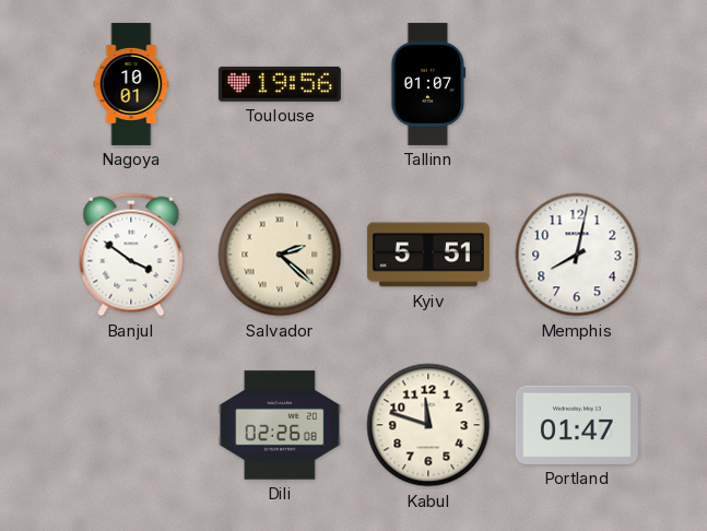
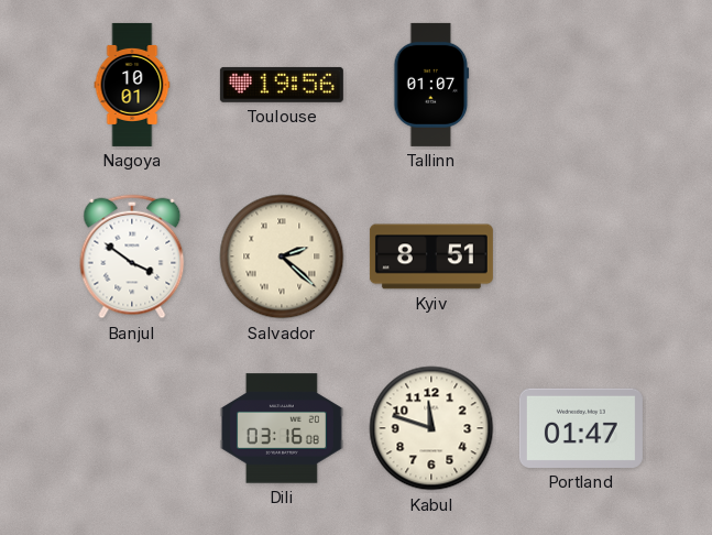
Kyiv: 5:51 -> 8:51
Memphis: 8:02 -> none
Dili: 02:26 -> 03:16
